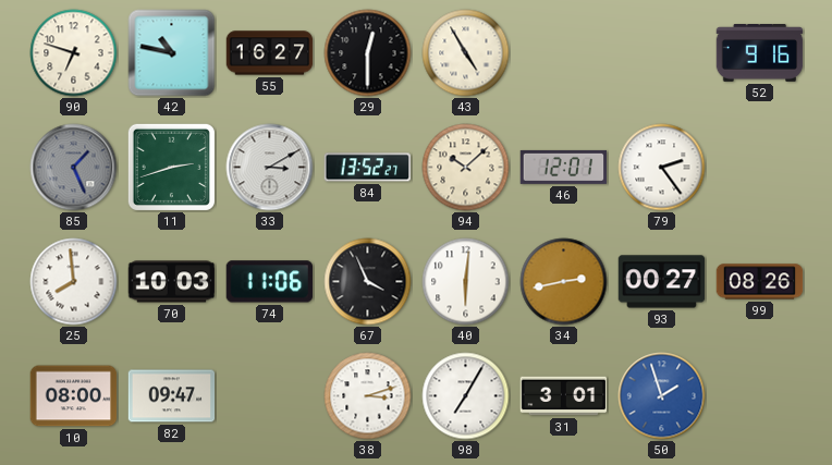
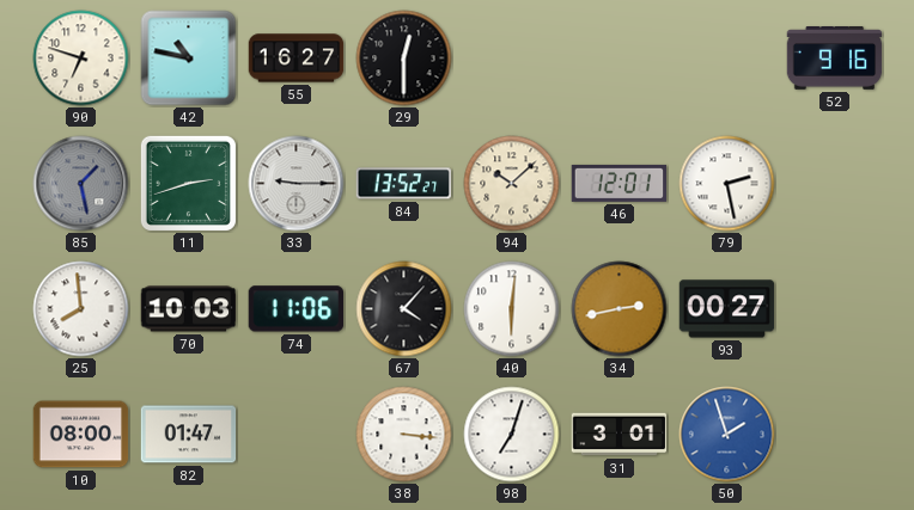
43: 4:55 -> none
85: 1:26 -> 1:28
33: 3:10 -> 9:15
79: 2:24 -> 2:28
67: 3:56 -> 4:07
99: 08:26 -> none
82: 09:47 -> 01:47
38: 3:12 -> 3:16
98: 7:05 -> 7:03
